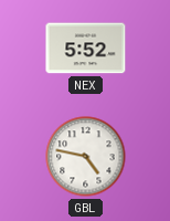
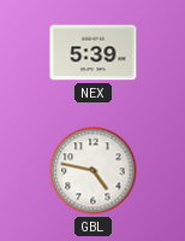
NEX: 5:52 -> 5:39
